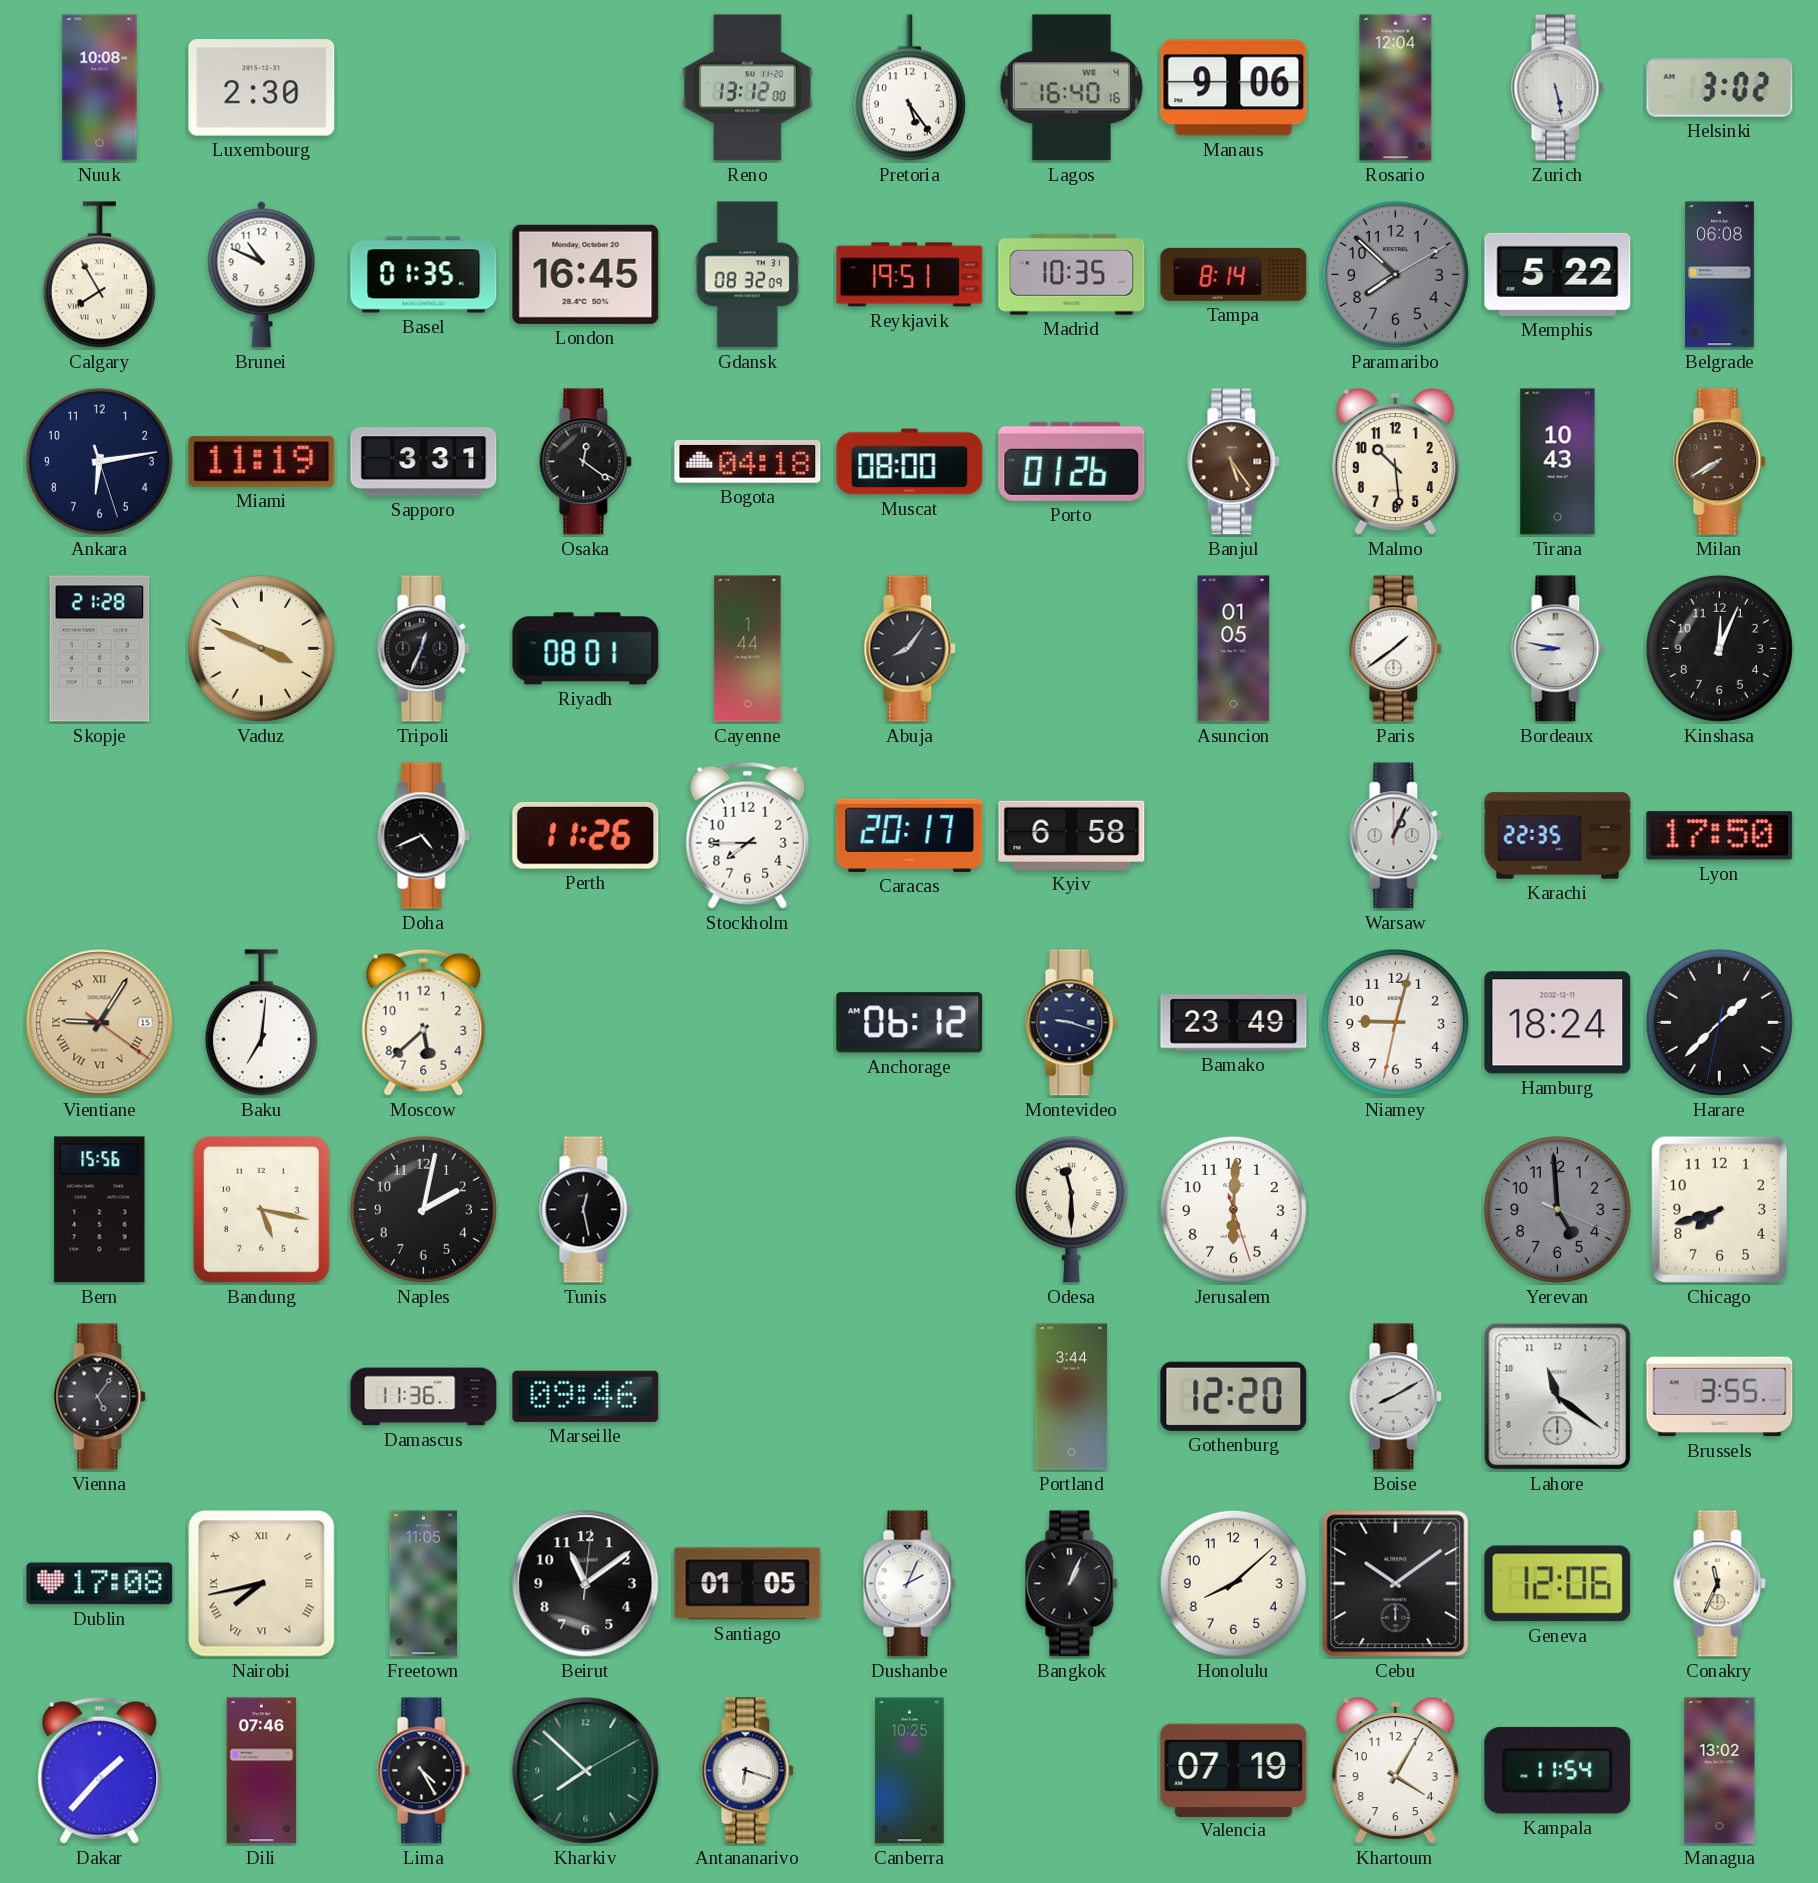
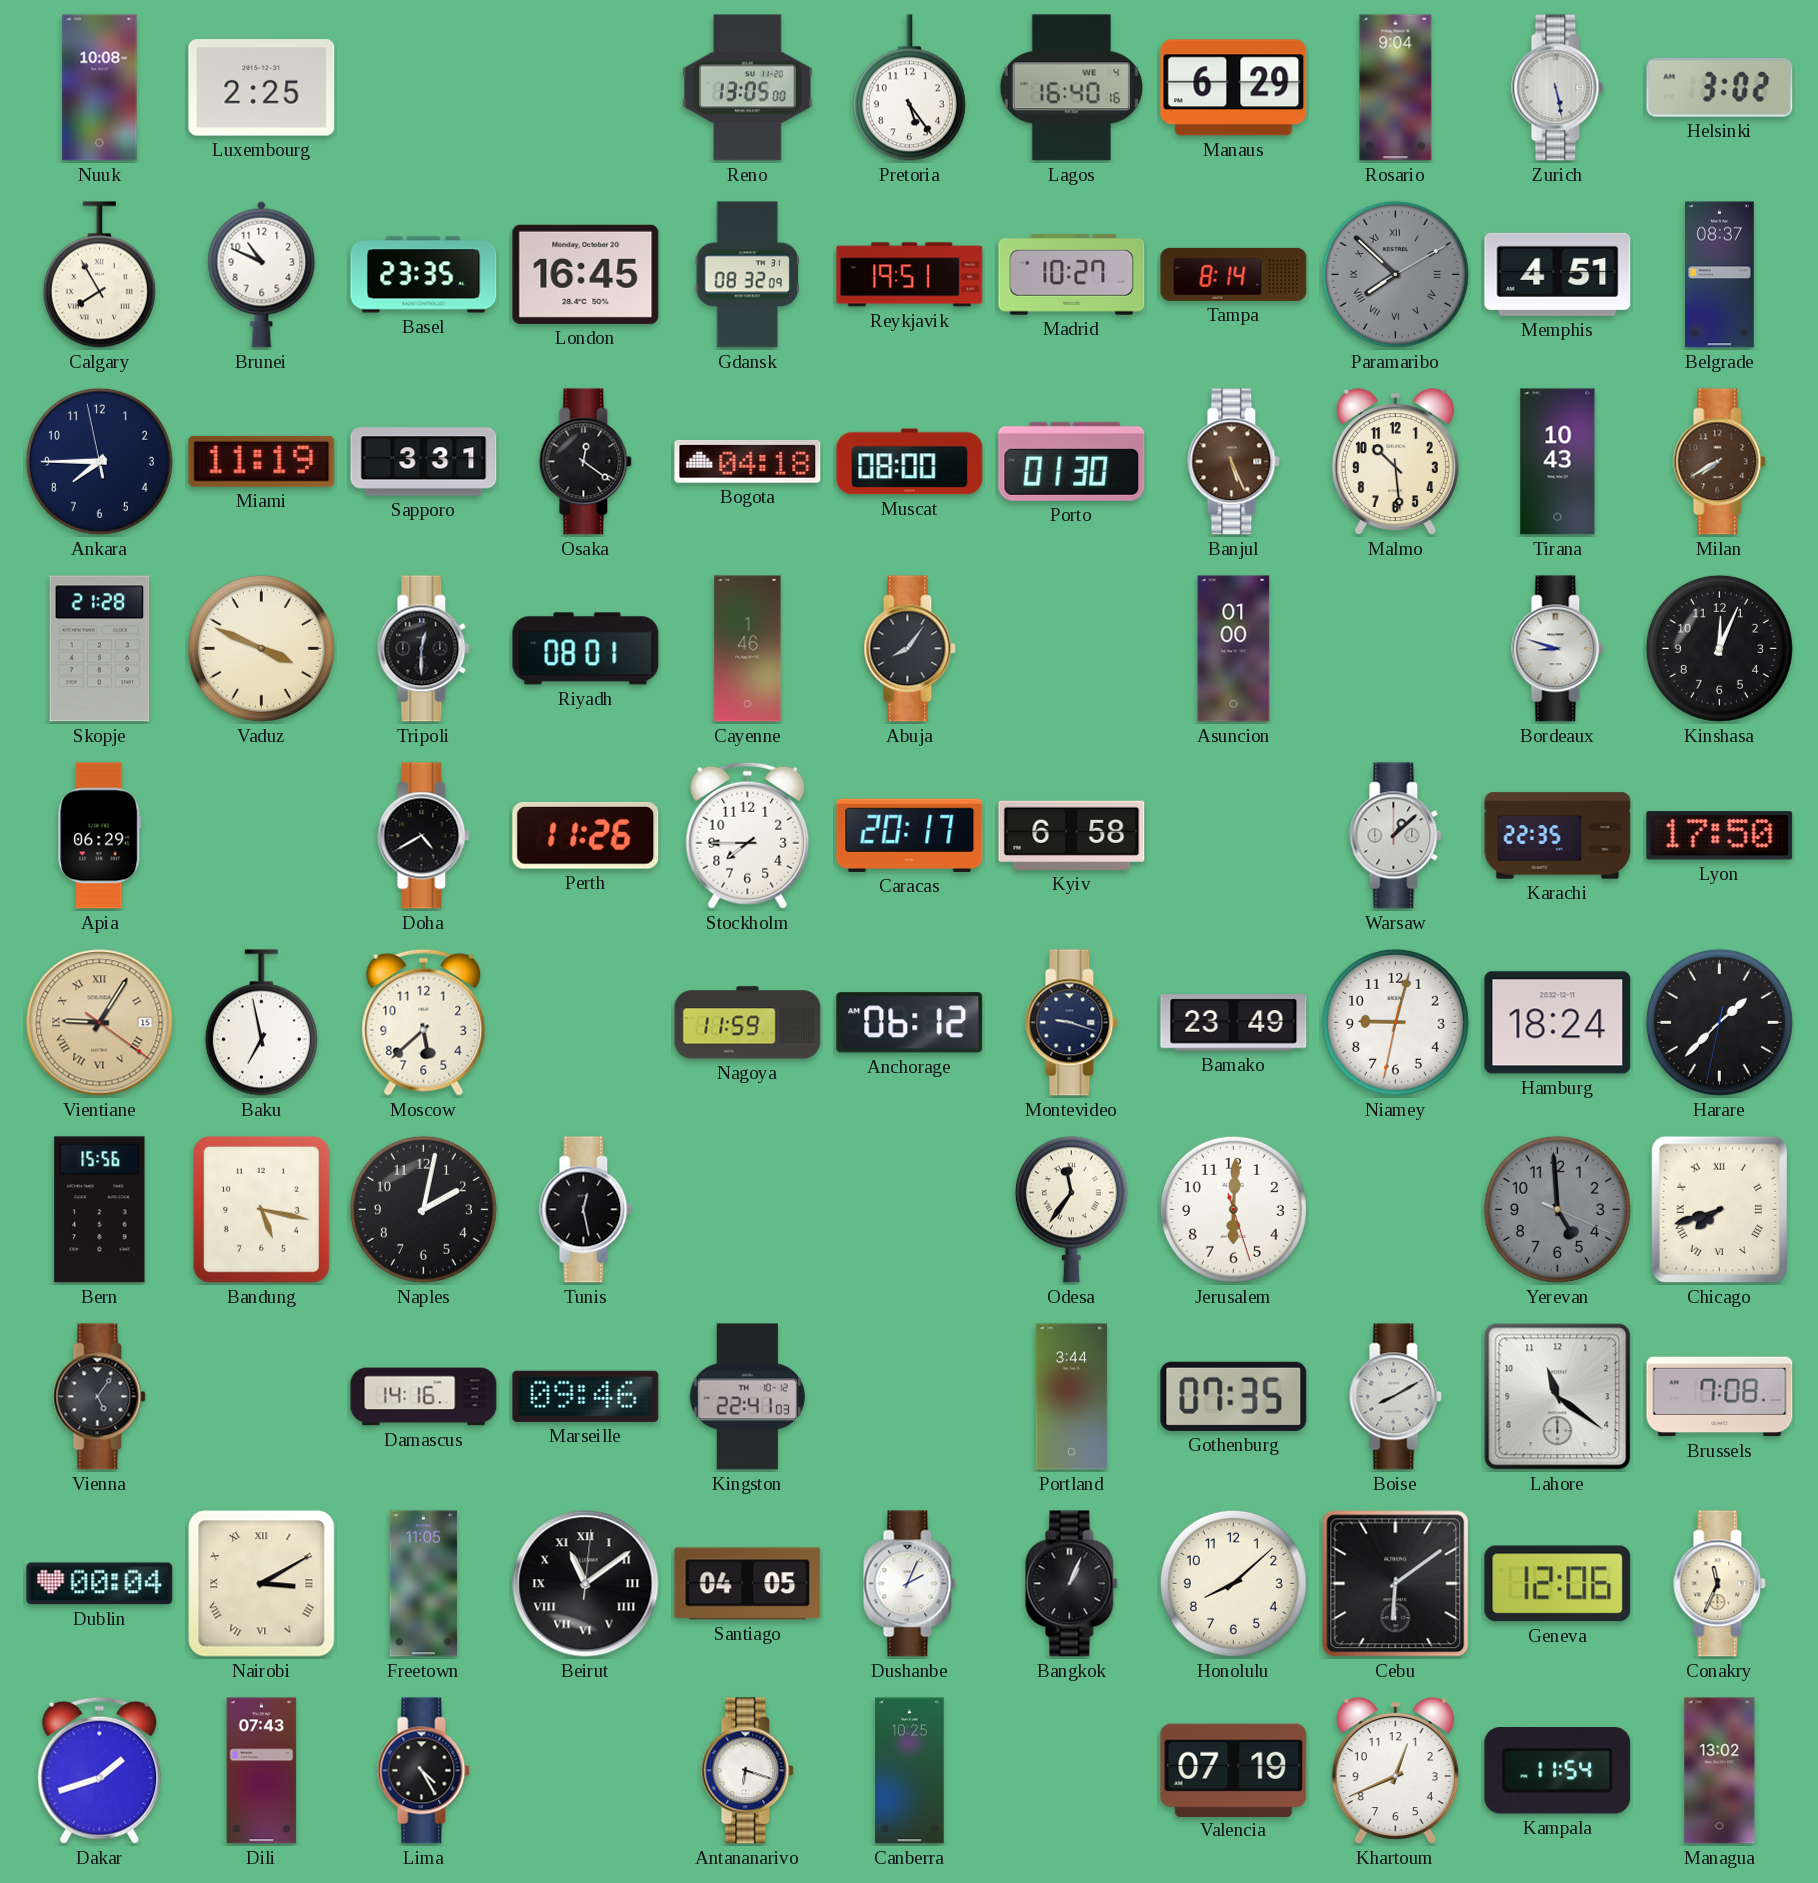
Luxembourg: 2:30 -> 2:25
Reno: 13:12 -> 13:05
Manaus: 9:06 -> 6:29
Rosario: 12:04 -> 9:04
Basel: 01:35 -> 23:35
Madrid: 10:35 -> 10:27
Paramaribo numerals: Arabic -> Roman
Memphis: 5:22 -> 4:51
Belgrade: 06:08 -> 08:37
Ankara: 6:13 -> 7:44
Porto: 01:26 -> 01:30
Banjul: 5:24 -> 5:26
Tripoli: 12:34 -> 12:30
Cayenne: 1:44 -> 1:46
Asuncion: 01:05 -> 01:00
Paris: 1:39 -> none
Bordeaux: 8:47 -> 8:48
Apia: none -> 06:29
Doha: 4:41 -> 4:40
Warsaw: 1:04 -> 1:08
Baku: 7:01 -> 6:58
Nagoya: none -> 11:59
Odesa: 11:30 -> 11:36
Chicago numerals: Arabic -> Roman
Damascus: 11:36 -> 14:16
Kingston: none -> 22:41
Gothenburg: 12:20 -> 07:35
Brussels: 3:55 -> 7:08
Dublin: 17:08 -> 00:04
Nairobi: 7:43 -> 3:10
Beirut numerals: Arabic -> Roman
Santiago: 01:05 -> 04:05
Cebu: 10:09 -> 6:09
Dakar: 1:37 -> 1:42
Dili: 07:46 -> 07:43
Kharkiv: 7:52 -> none
Khartoum: 4:05 -> 12:41
